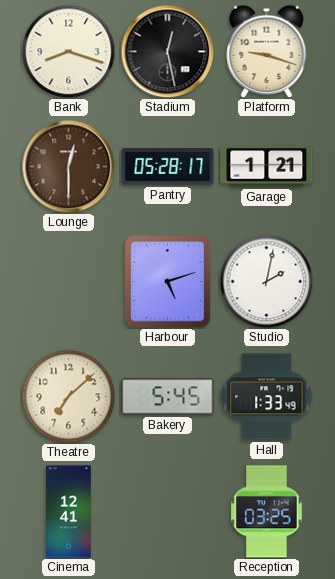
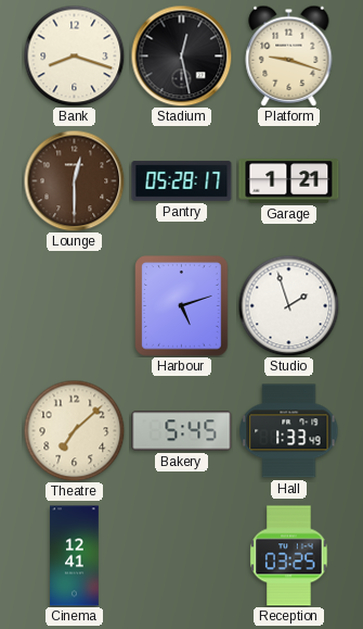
Studio: 2:02 -> 1:57
